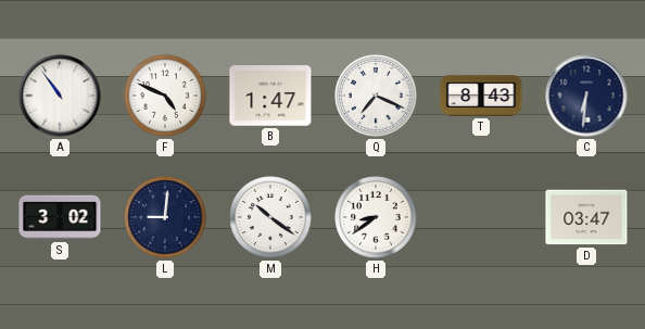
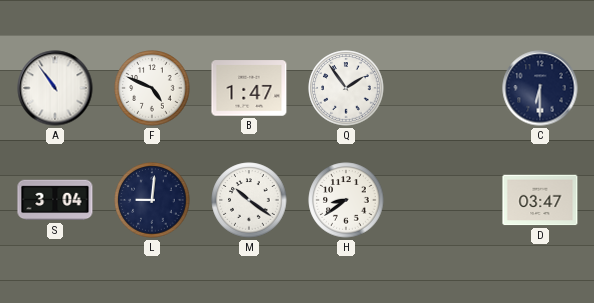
Q: 7:19 -> 1:54
T: 8:43 -> none
C: 6:31 -> 6:30
S: 3:02 -> 3:04
